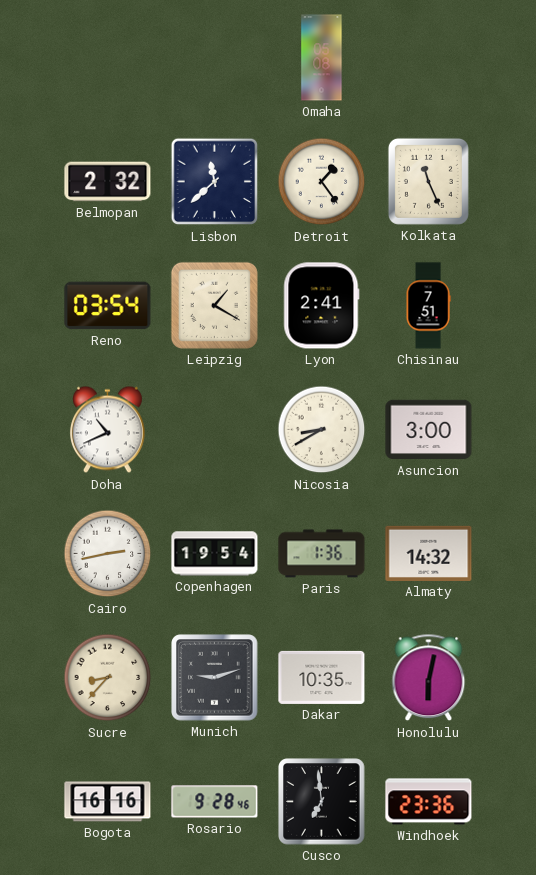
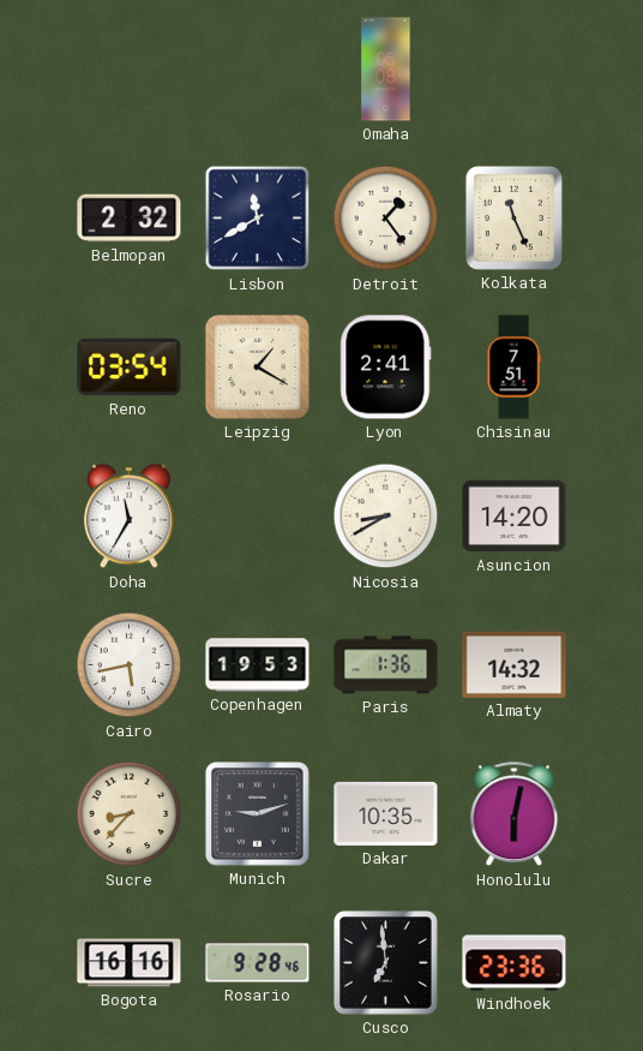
Lisbon: 11:38 -> 11:40
Doha: 10:41 -> 11:35
Asuncion: 3:00 -> 14:20
Cairo: 2:43 -> 5:43
Copenhagen: 19:54 -> 19:53
